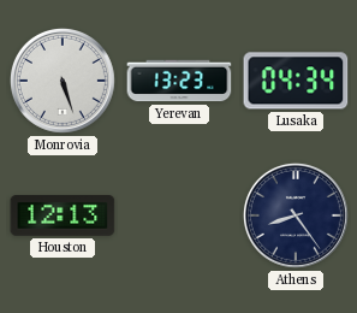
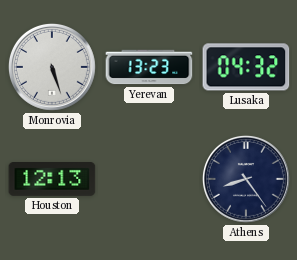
Lusaka: 04:34 -> 04:32
